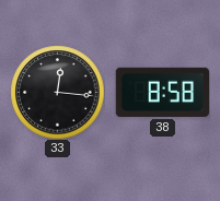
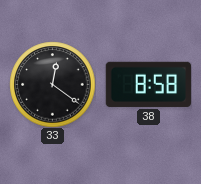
33: 12:16 -> 12:21
